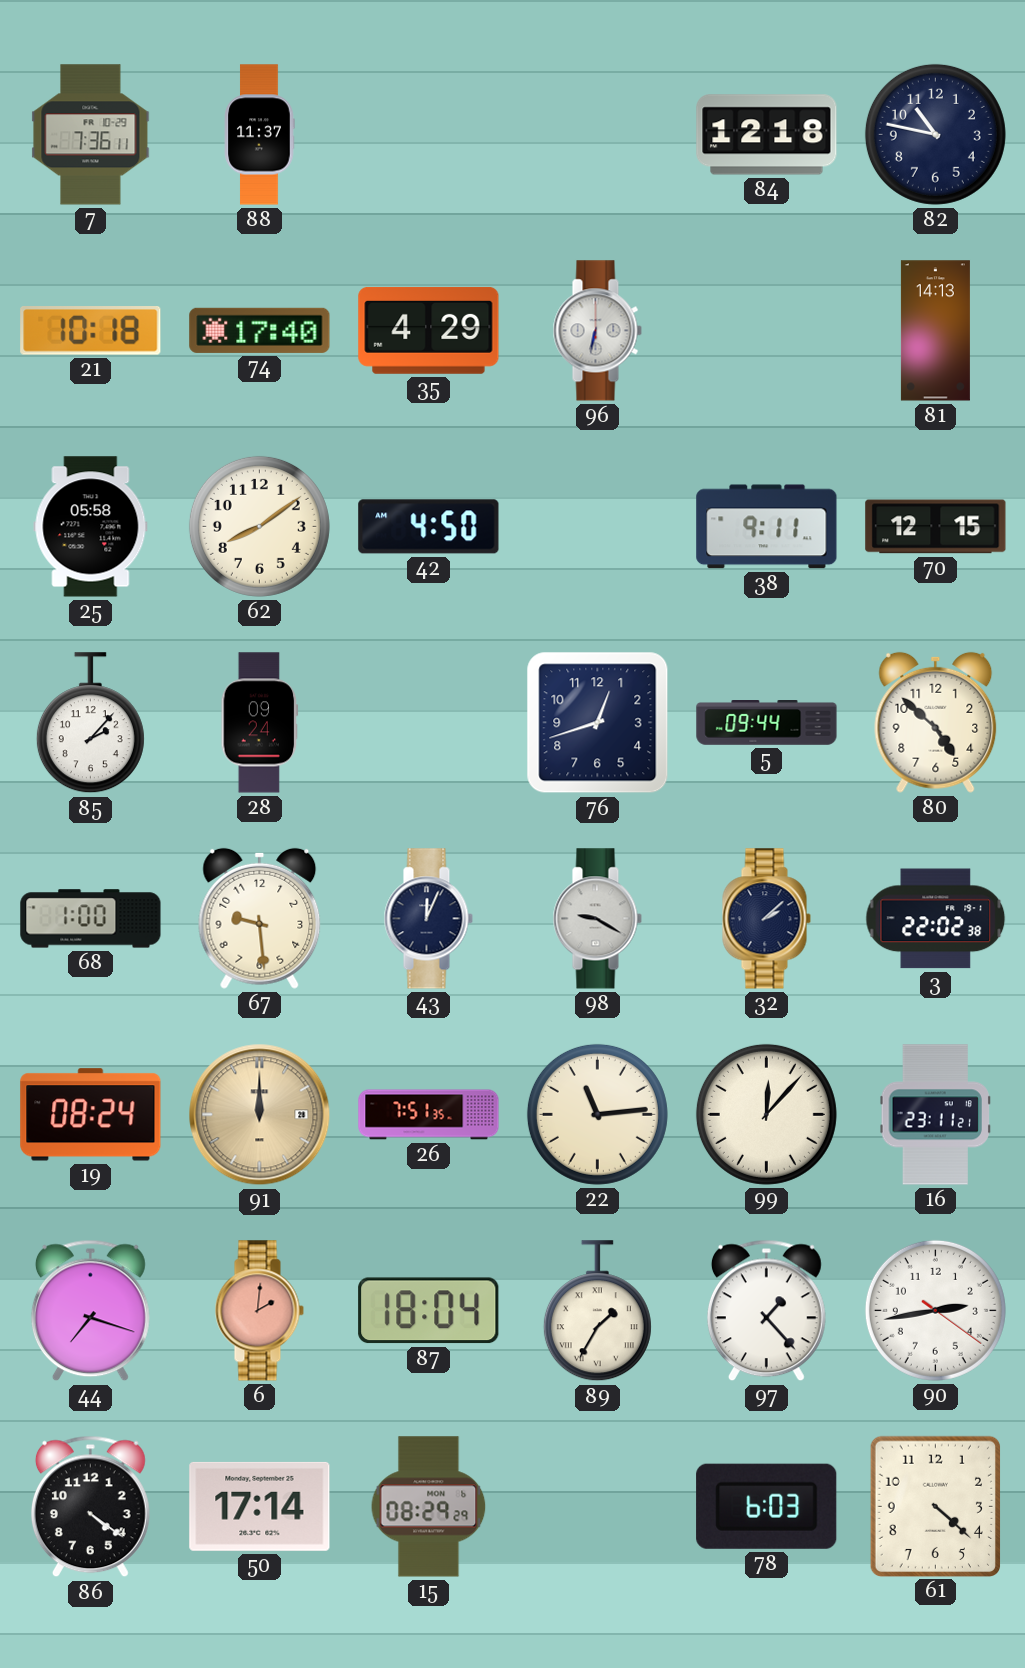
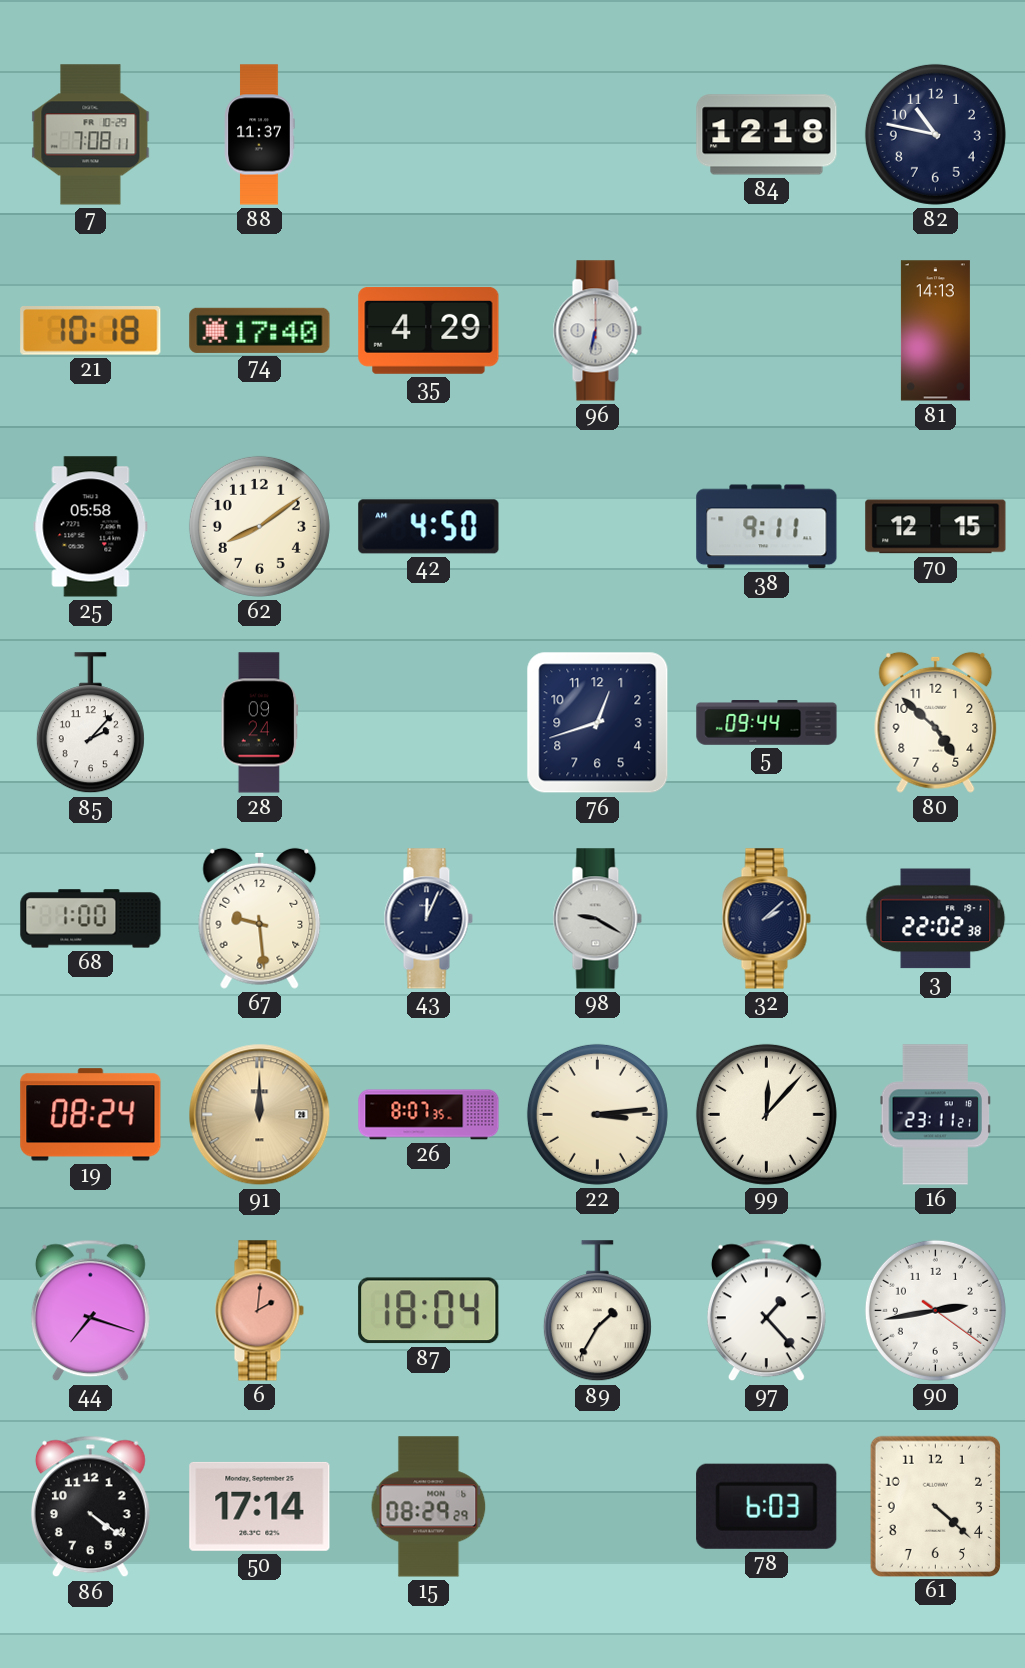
7: 7:36 -> 7:08
26: 7:51 -> 8:07
22: 11:14 -> 3:14
